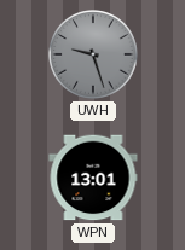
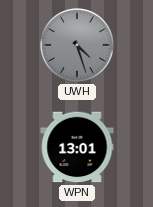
UWH: 9:27 -> 4:27
